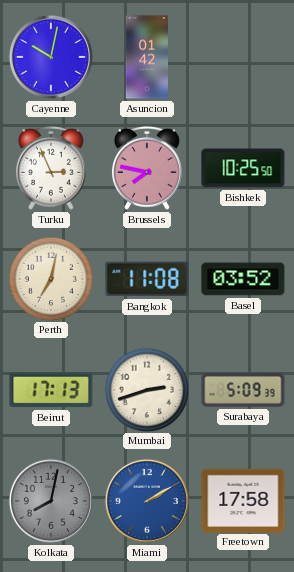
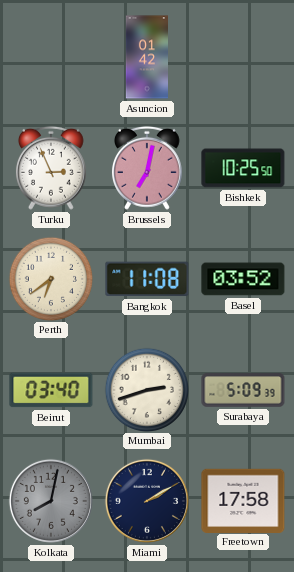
Cayenne: 10:02 -> none
Brussels: 7:47 -> 7:02
Perth: 7:02 -> 6:39
Beirut: 17:13 -> 03:40
Miami dial: blue -> navy
